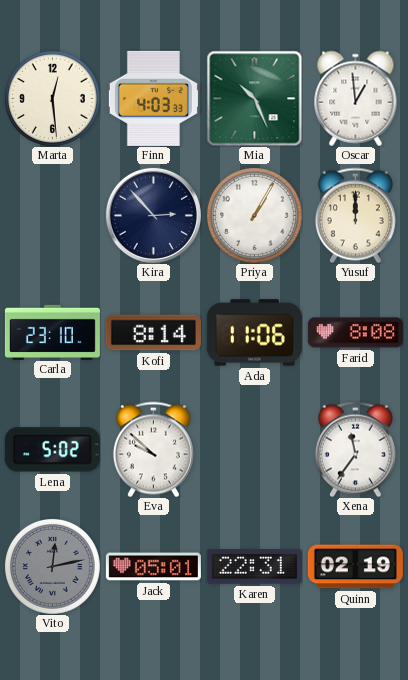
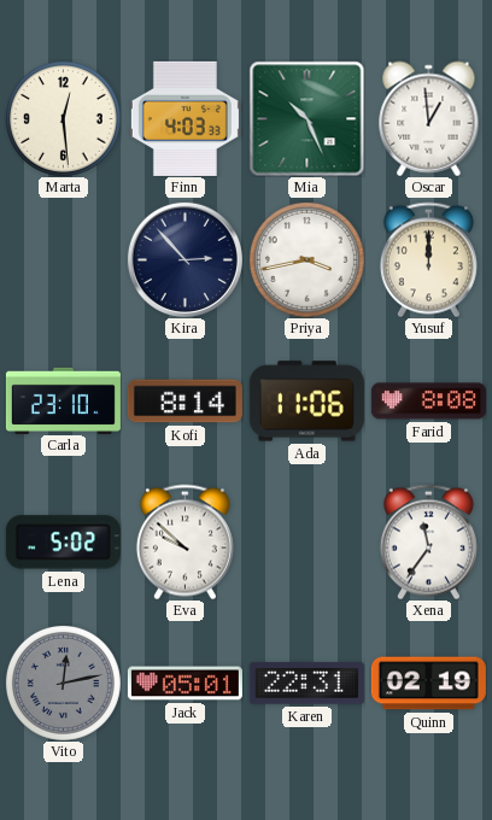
Priya: 1:05 -> 3:43
